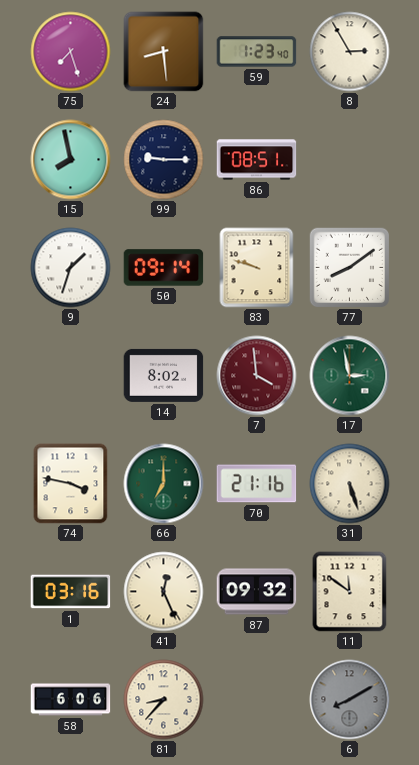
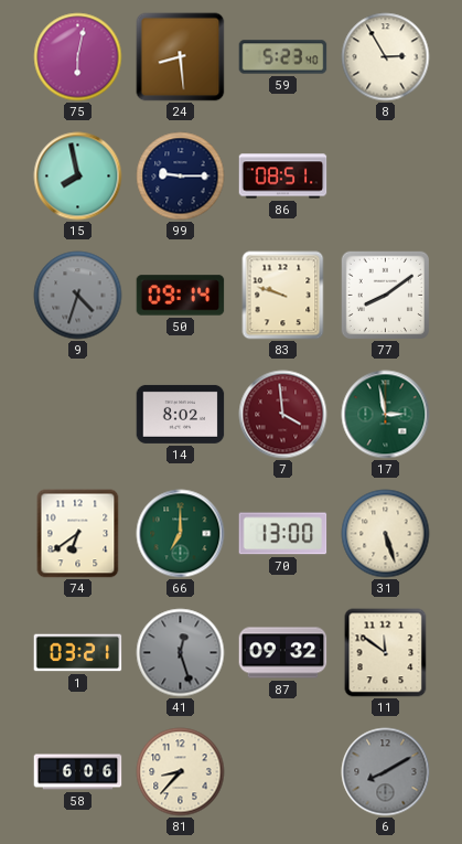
75: 7:27 -> 6:02
59: 1:23 -> 5:23
9: 1:33 -> 4:33
9 dial: white -> grey
74: 3:47 -> 6:39
70: 21:16 -> 13:00
1: 03:16 -> 03:21
41: 12:26 -> 12:27
41 dial: cream -> grey
